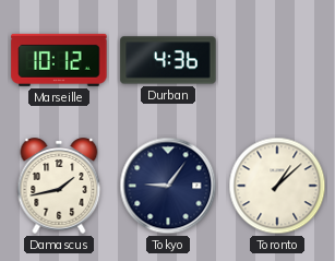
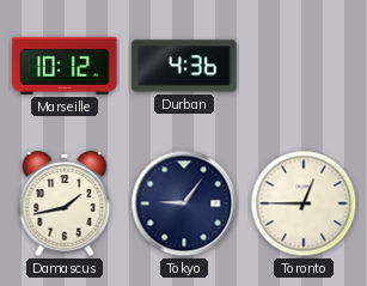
Toronto: 1:08 -> 12:45
